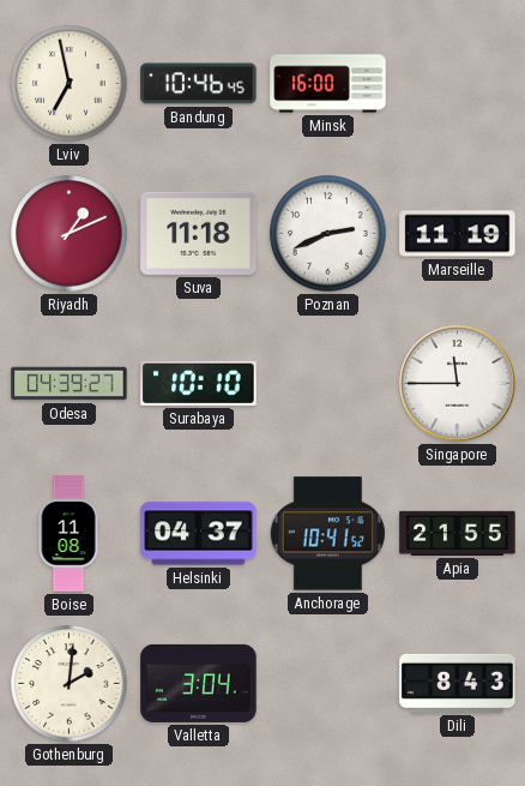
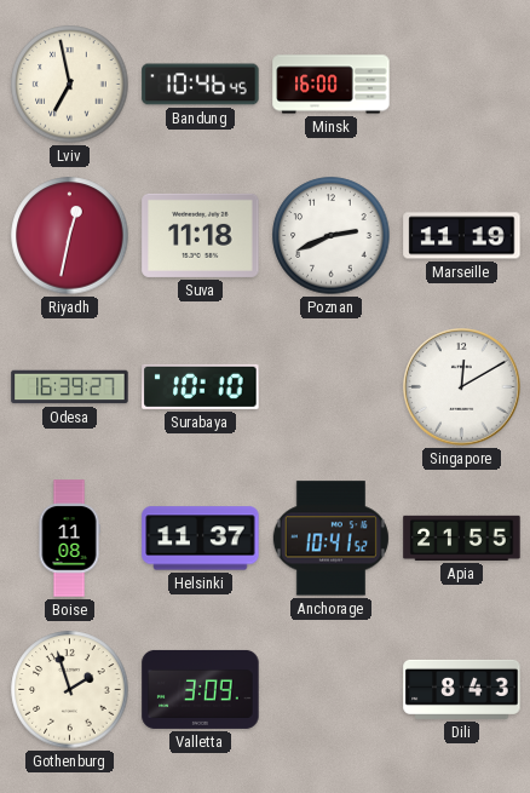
Riyadh: 1:11 -> 12:32
Odesa: 04:39 -> 16:39
Singapore: 11:45 -> 12:10
Helsinki: 04:37 -> 11:37
Gothenburg: 2:01 -> 1:57
Valletta: 3:04 -> 3:09
